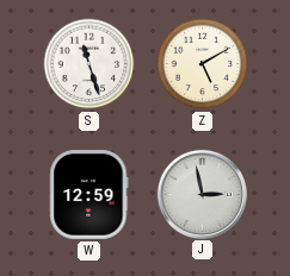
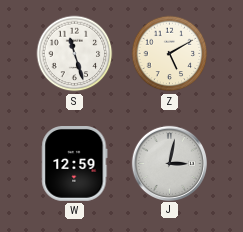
J: 2:58 -> 3:02
